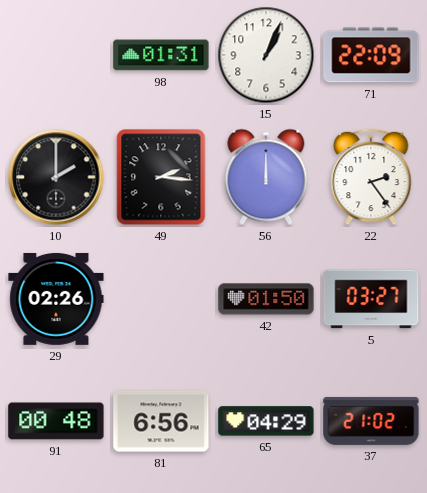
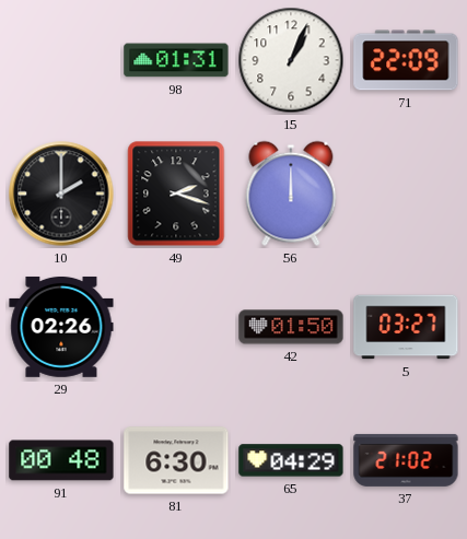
49: 2:16 -> 2:18
22: 2:24 -> none
81: 6:56 -> 6:30
